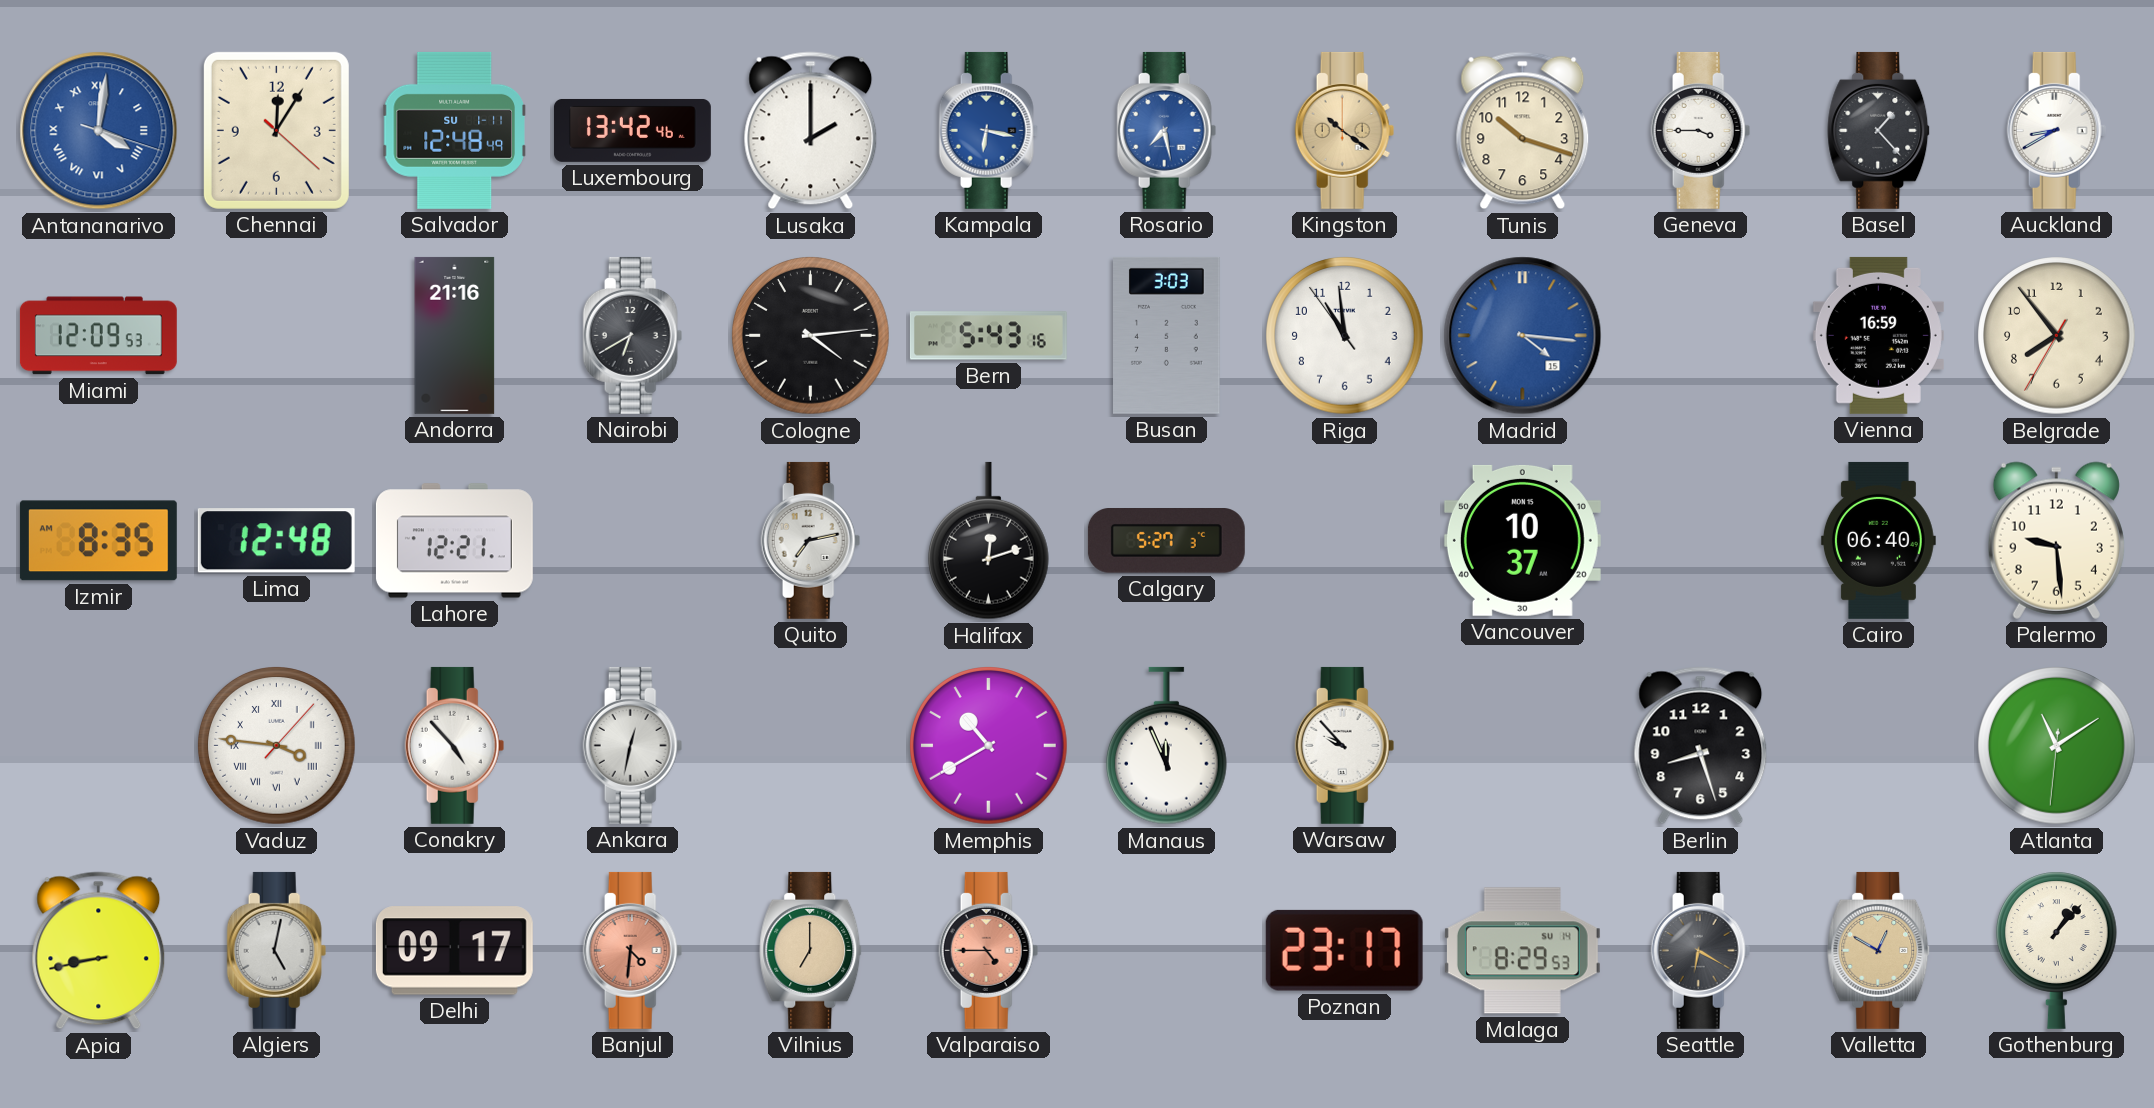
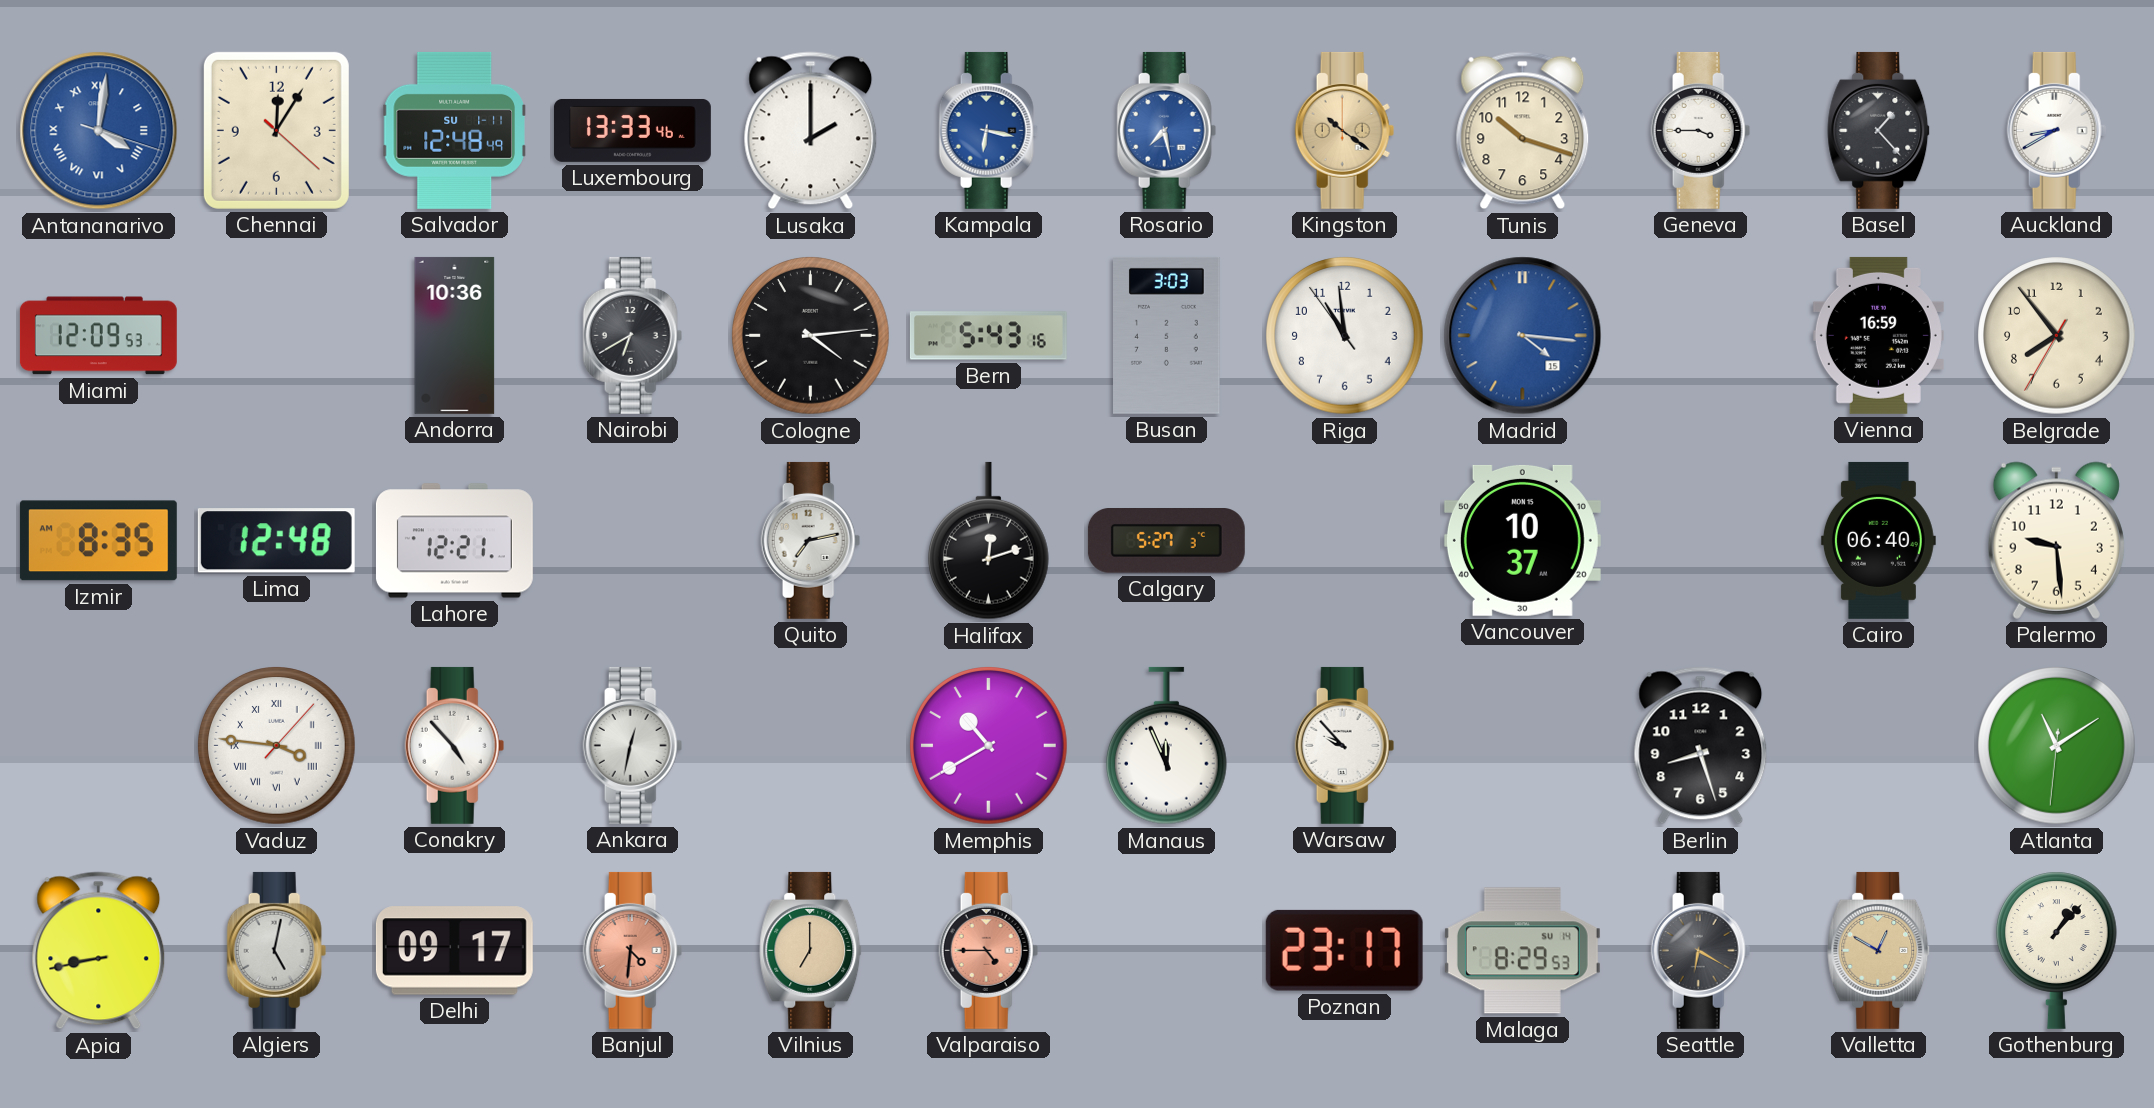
Luxembourg: 13:42 -> 13:33
Andorra: 21:16 -> 10:36
